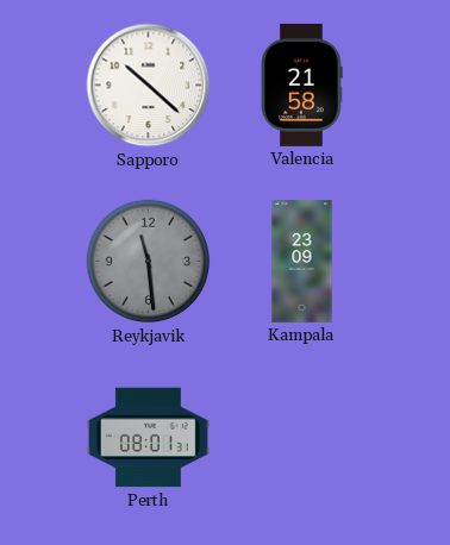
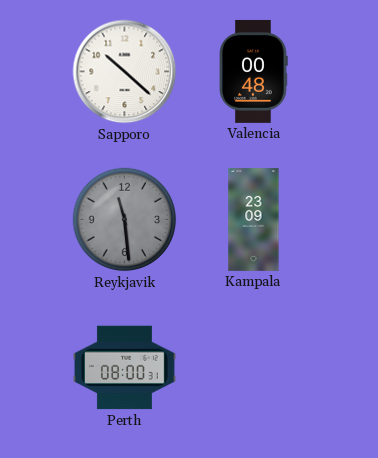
Valencia: 21:58 -> 00:48
Perth: 08:01 -> 08:00
